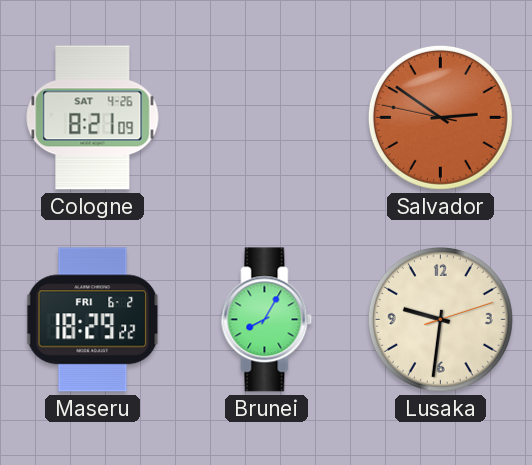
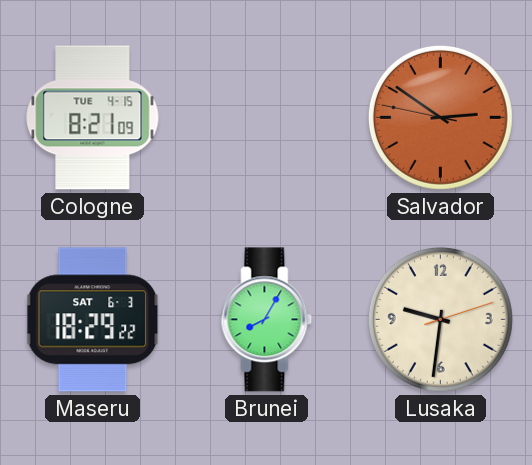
Cologne date: SAT 4-26 -> TUE 4-15
Maseru date: FRI 6-2 -> SAT 6-3
